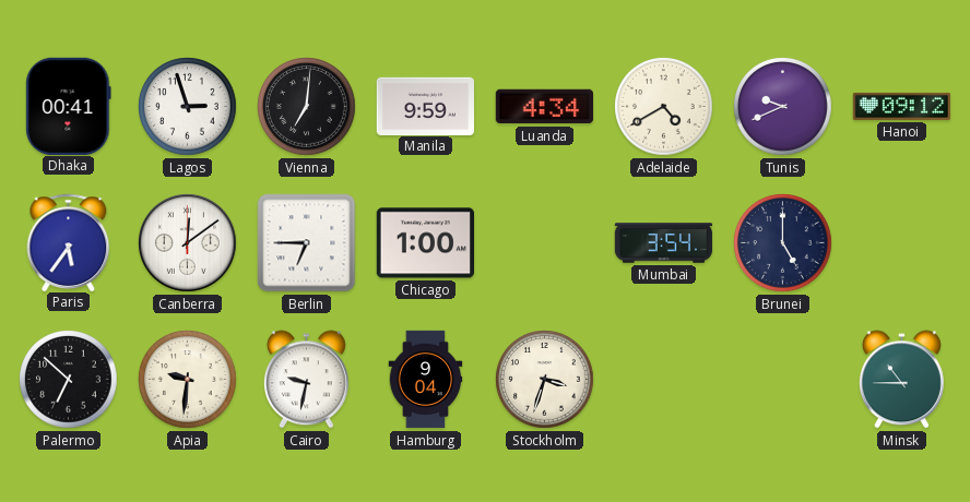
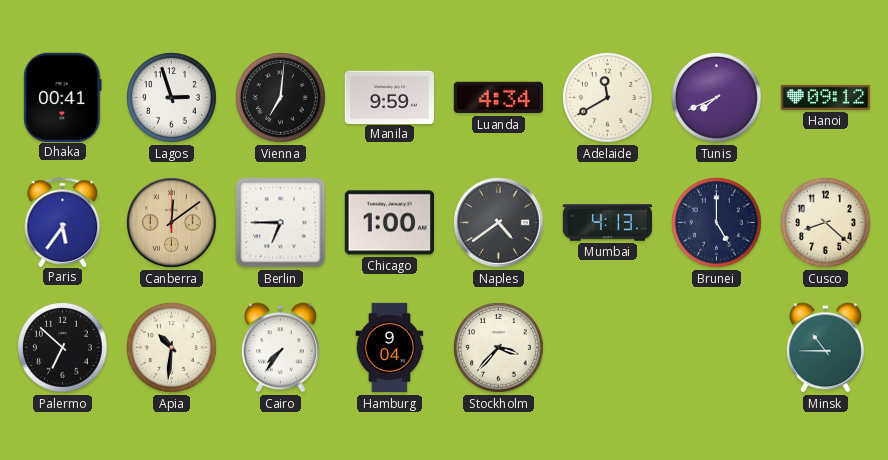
Adelaide: 4:40 -> 11:40
Tunis: 9:41 -> 7:41
Canberra dial: white -> champagne
Naples: none -> 4:39
Mumbai: 3:54 -> 4:13
Cusco: none -> 8:22
Apia: 9:31 -> 10:31
Cairo: 9:32 -> 7:36
Stockholm: 3:33 -> 3:37
